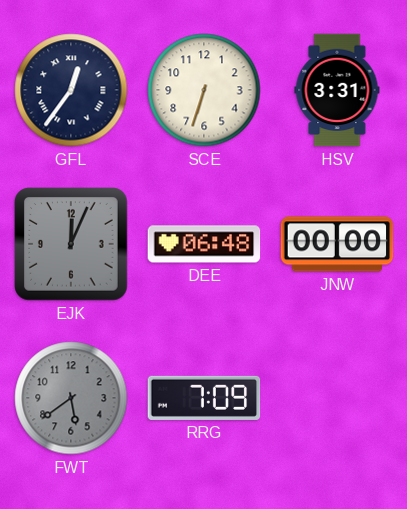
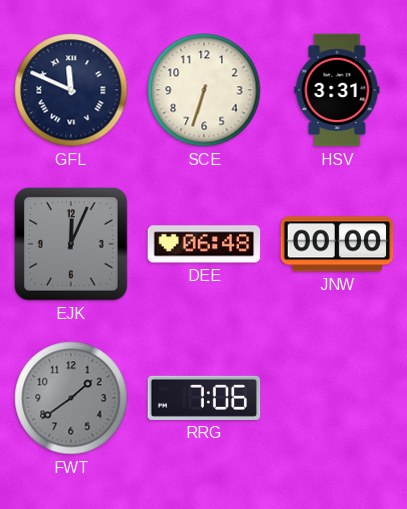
GFL: 12:36 -> 11:49
FWT: 5:39 -> 1:39
RRG: 7:09 -> 7:06
